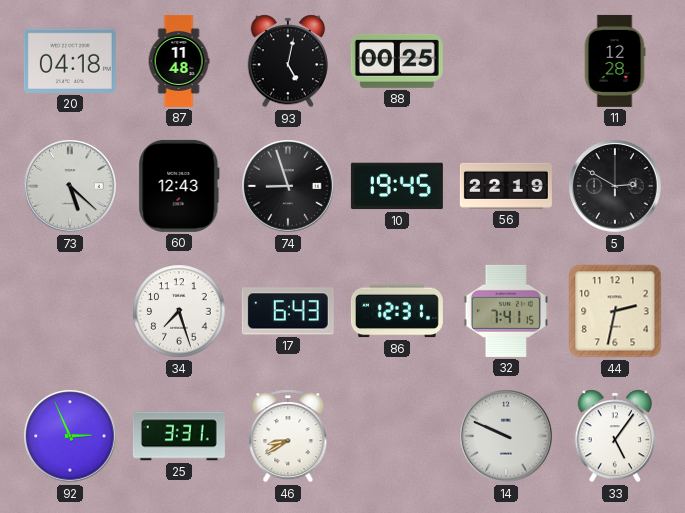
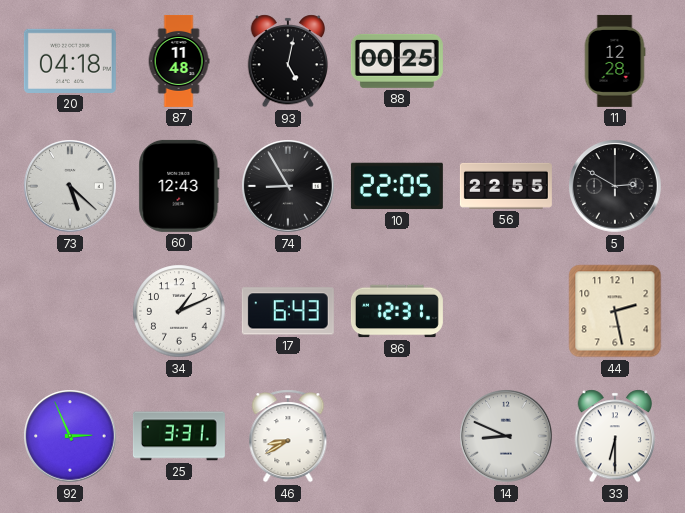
74: 8:57 -> 8:55
10: 19:45 -> 22:05
56: 22:19 -> 22:55
34: 7:27 -> 1:11
32: 7:41 -> none
44: 2:32 -> 2:28
14: 9:49 -> 8:49
33: 5:06 -> 6:30
